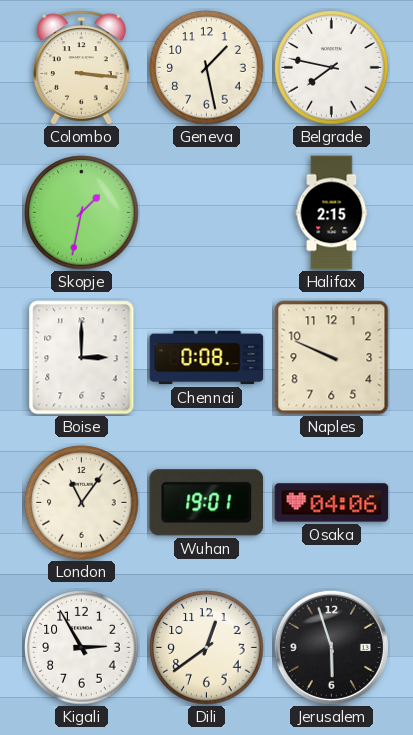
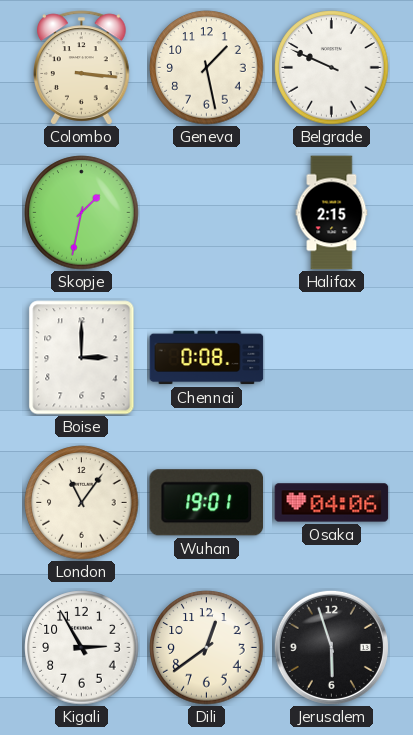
Belgrade: 7:47 -> 9:49
Naples: 9:49 -> none
